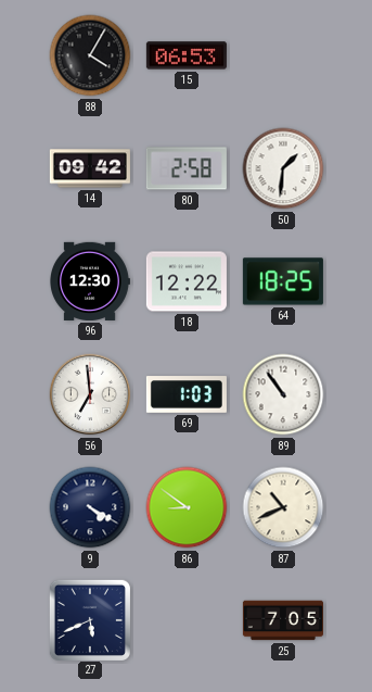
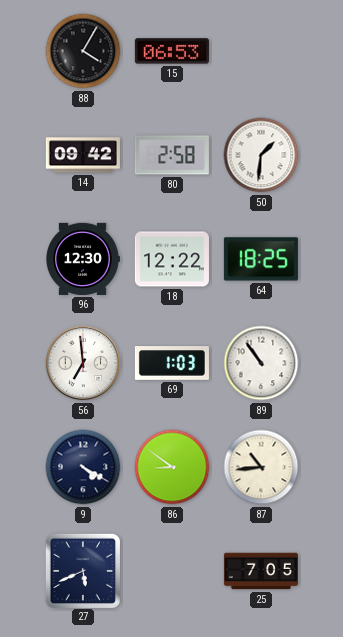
87: 10:41 -> 10:44
